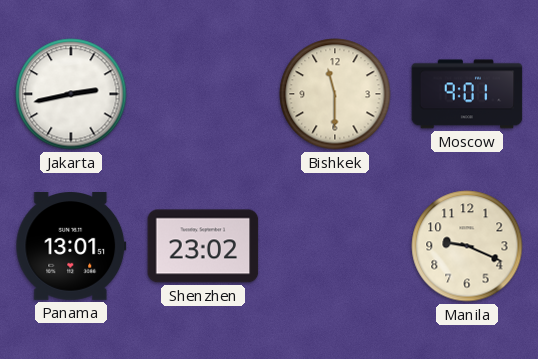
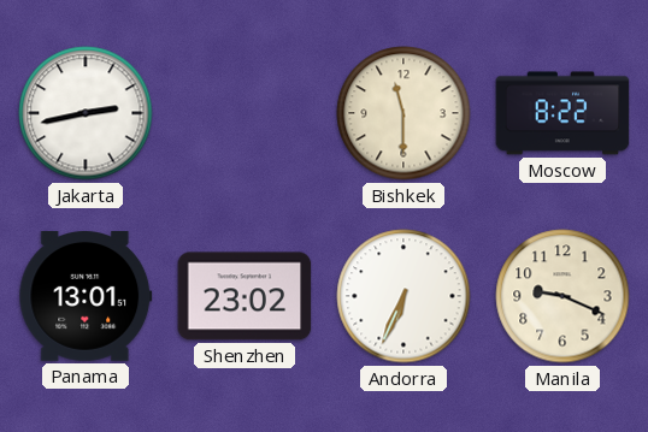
Moscow: 9:01 -> 8:22
Andorra: none -> 6:34
